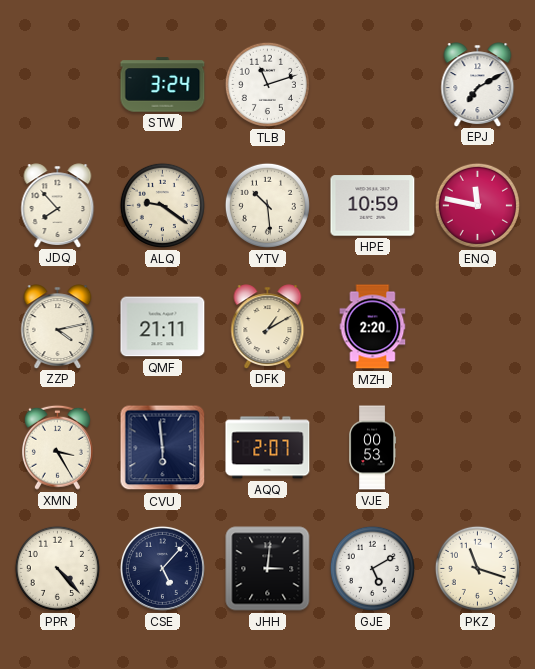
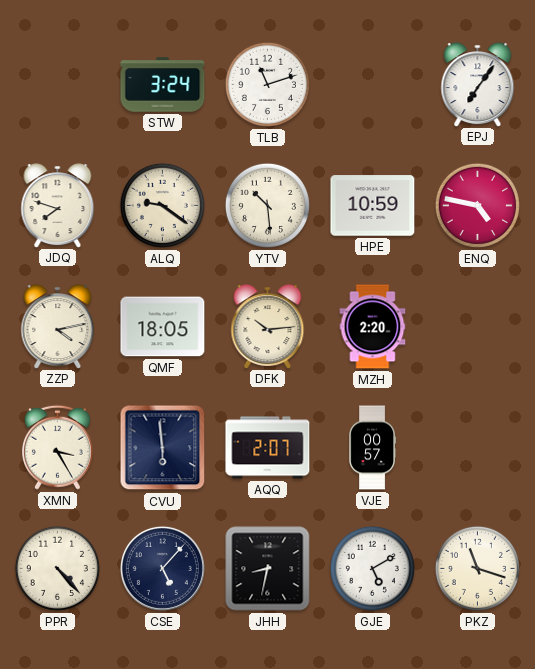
EPJ: 7:10 -> 7:06
JDQ: 7:53 -> 7:48
ENQ: 11:47 -> 4:47
QMF: 21:11 -> 18:05
DFK: 1:10 -> 10:14
VJE: 00:53 -> 00:57
JHH: 3:01 -> 8:32
